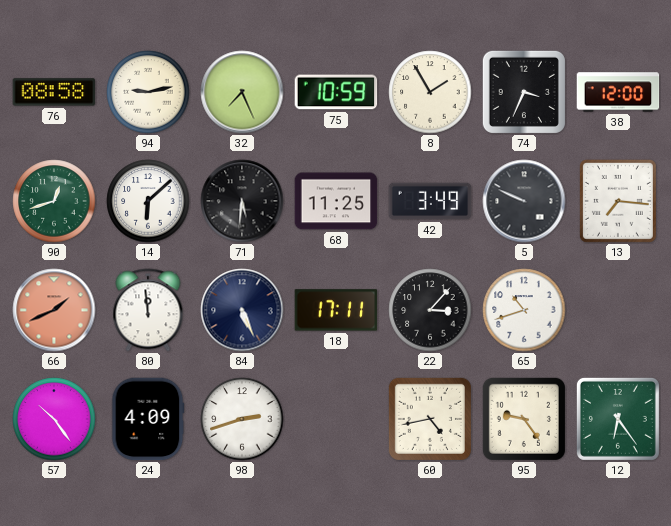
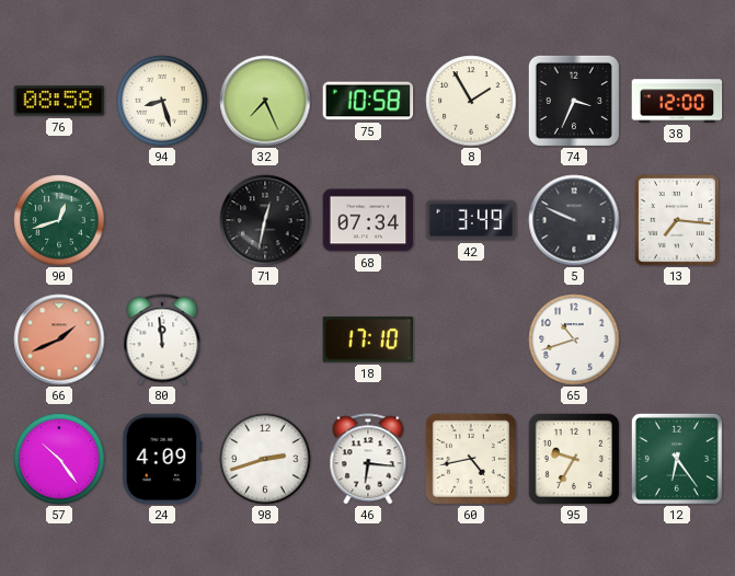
94: 9:13 -> 8:27
75: 10:59 -> 10:58
14: 6:08 -> none
71: 5:31 -> 12:32
68: 11:25 -> 07:34
84: 5:26 -> none
18: 17:11 -> 17:10
22: 3:07 -> none
46: none -> 6:16
95: 9:24 -> 9:35
